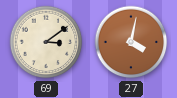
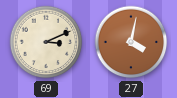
69: 3:09 -> 3:11
